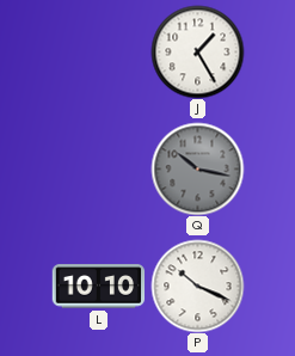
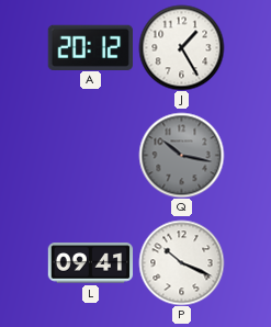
A: none -> 20:12
L: 10:10 -> 09:41
